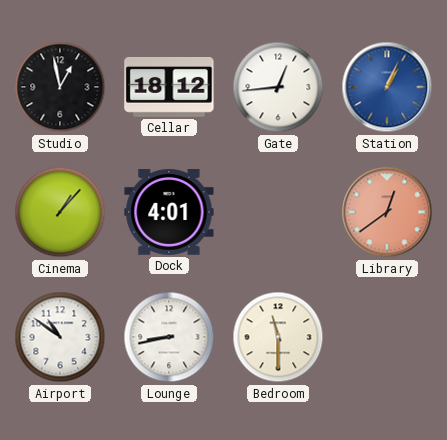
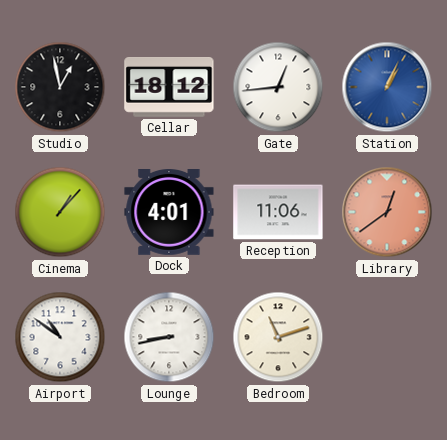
Reception: none -> 11:06
Bedroom: 11:30 -> 11:12
